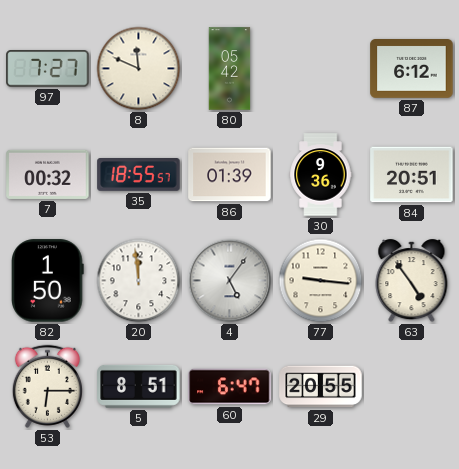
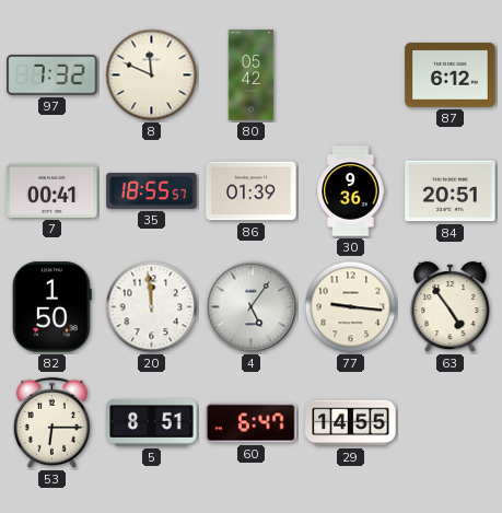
97: 7:27 -> 7:32
7: 00:32 -> 00:41
29: 20:55 -> 14:55
